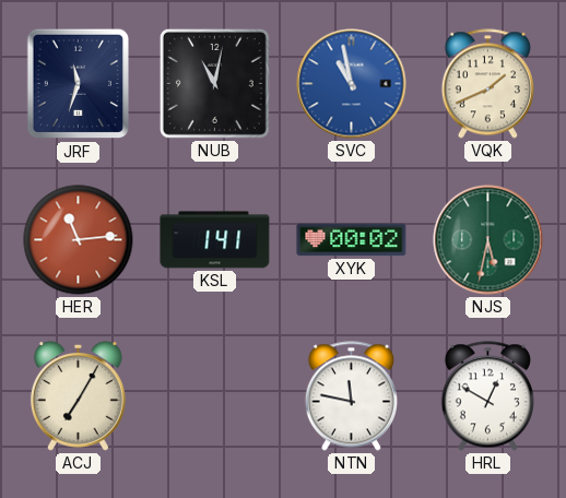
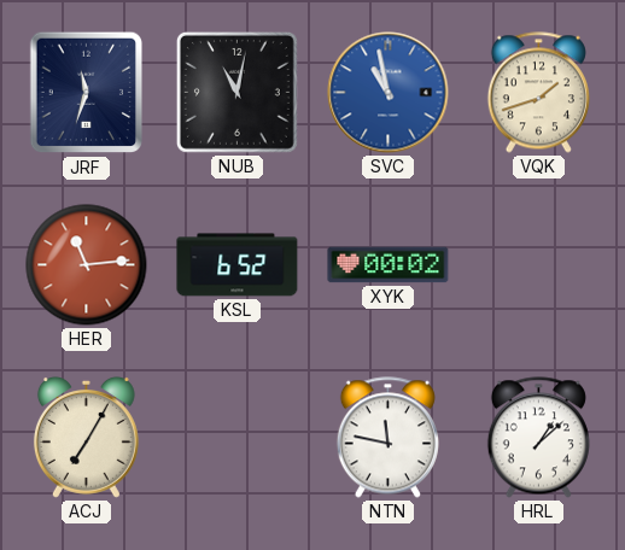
VQK: 1:41 -> 1:42
KSL: 1:41 -> 6:52
NJS: 5:32 -> none
HRL: 12:50 -> 1:08
